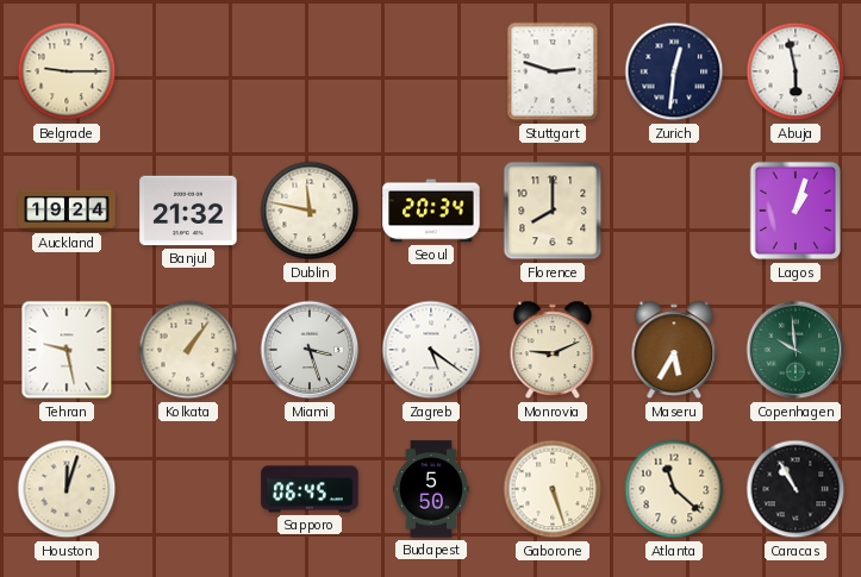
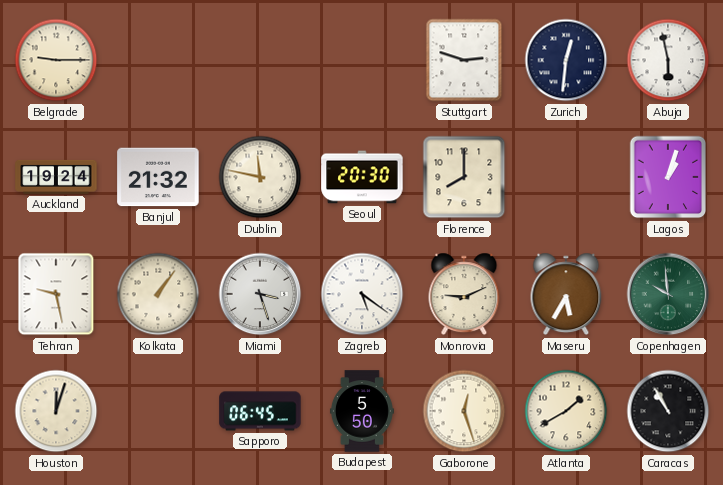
Seoul: 20:34 -> 20:30
Gaborone: 5:27 -> 12:27
Atlanta: 11:22 -> 1:40
